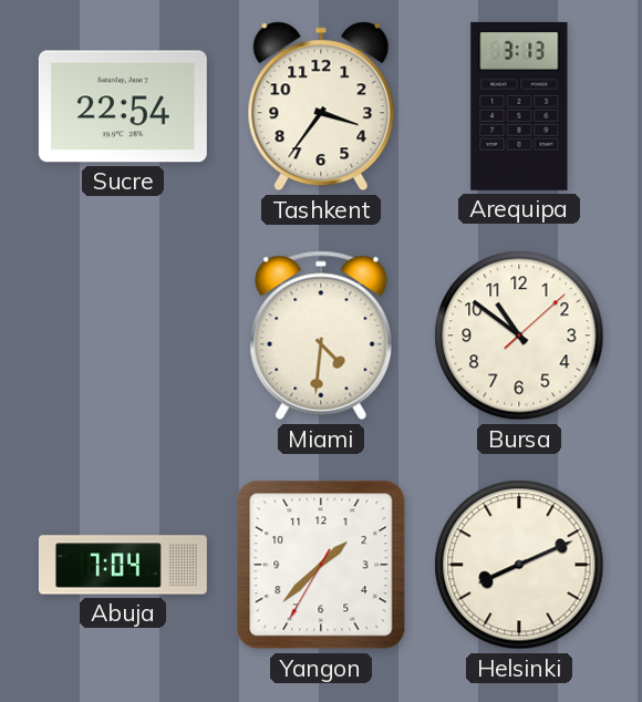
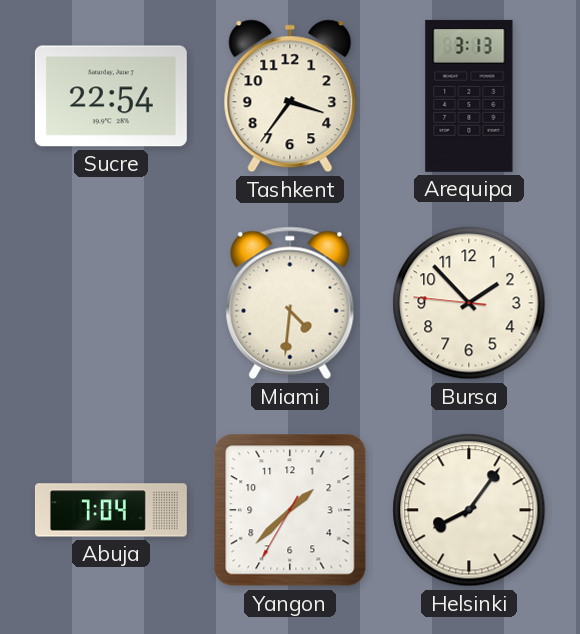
Bursa: 10:51 -> 1:52
Helsinki: 8:11 -> 8:06
